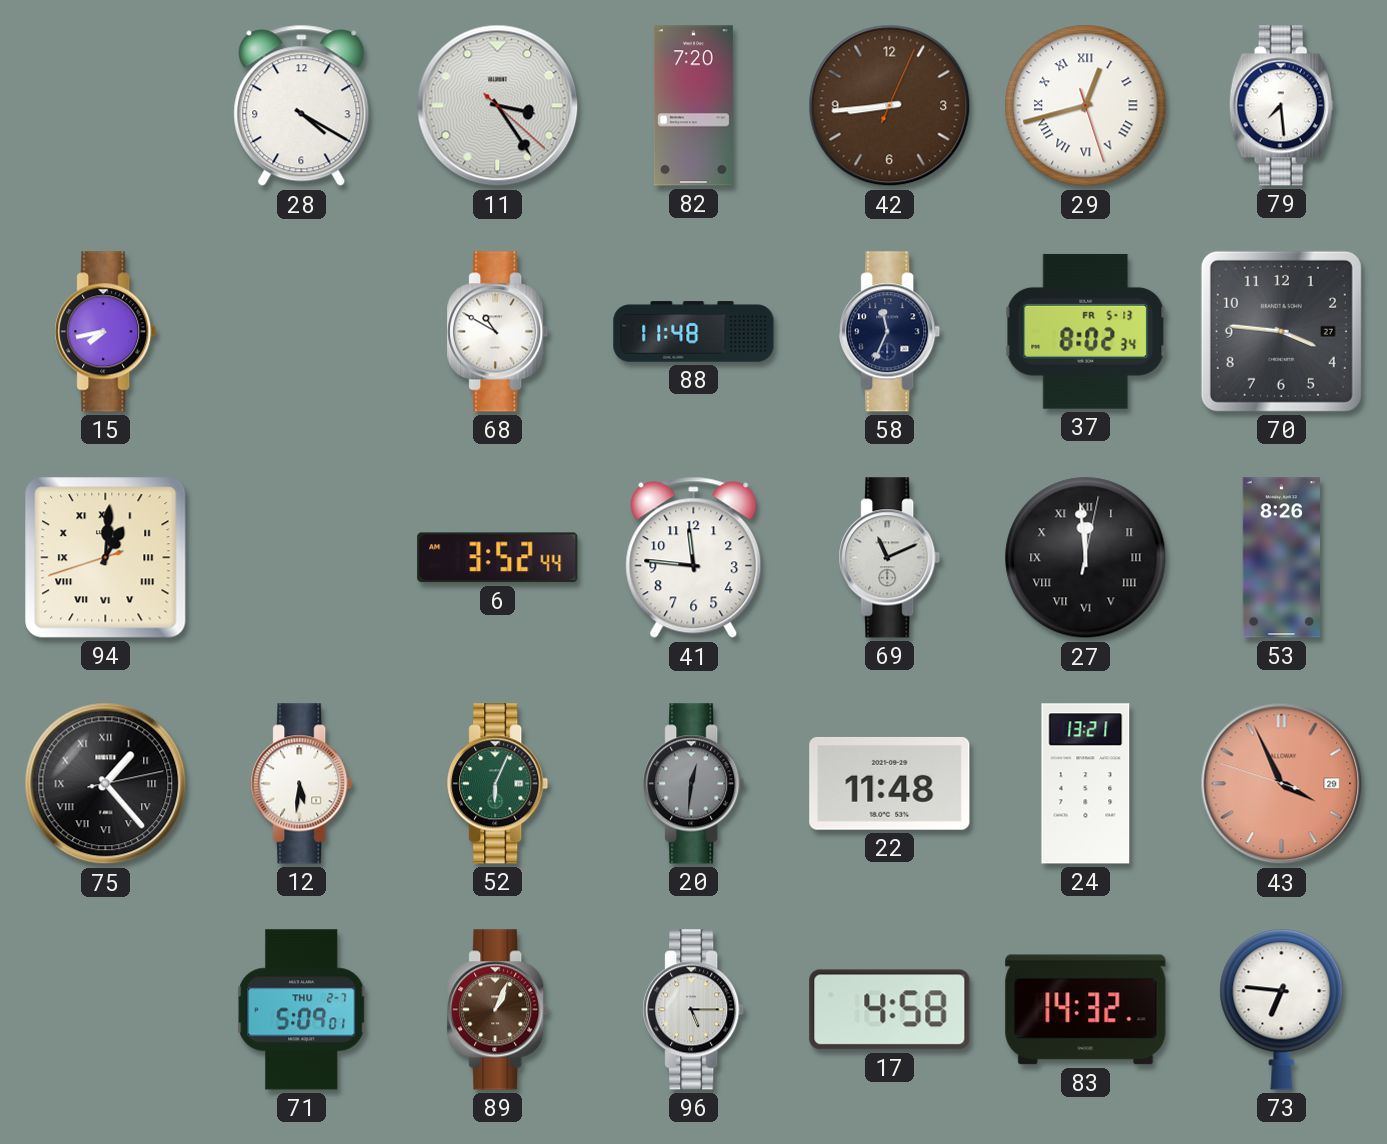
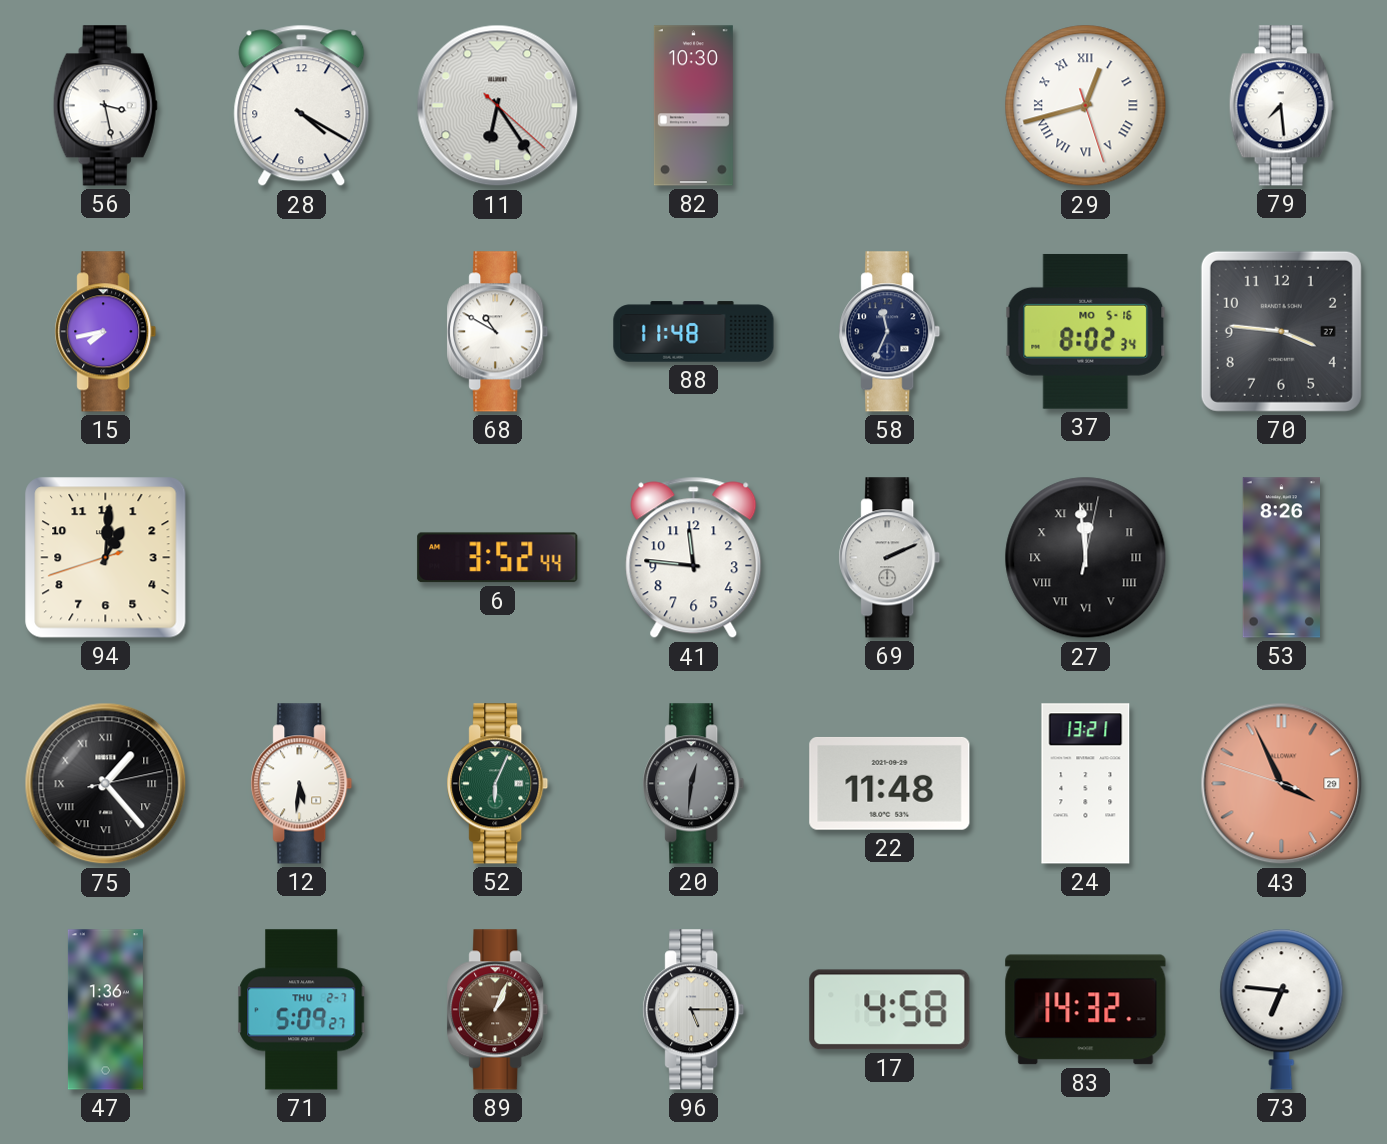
56: none -> 3:28
11: 3:24 -> 6:24
82: 7:20 -> 10:30
42: 8:44 -> none
37 date: FR 5-13 -> MO 5-16
94 numerals: Roman -> Arabic
69: 11:11 -> 2:11
47: none -> 1:36
71: 5:09:01 -> 5:09:27
